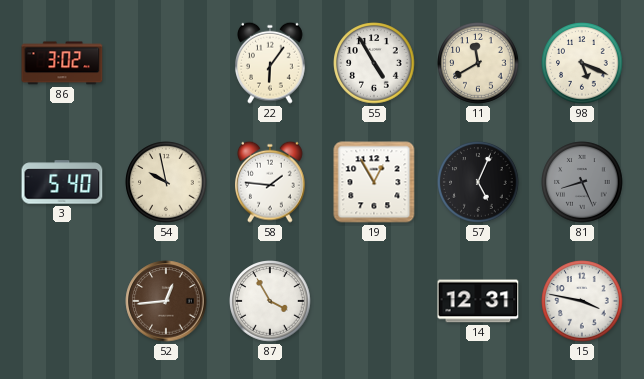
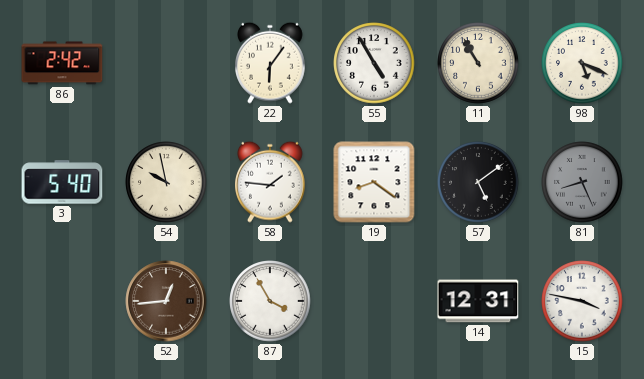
86: 3:02 -> 2:42
11: 11:40 -> 10:55
19: 12:55 -> 8:21
57: 5:04 -> 5:09
